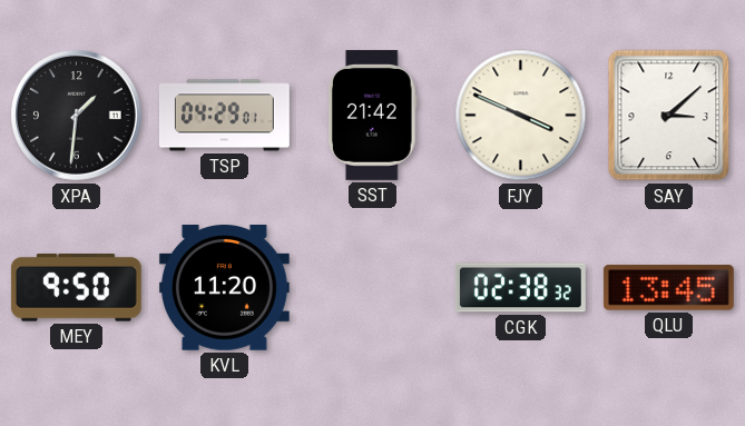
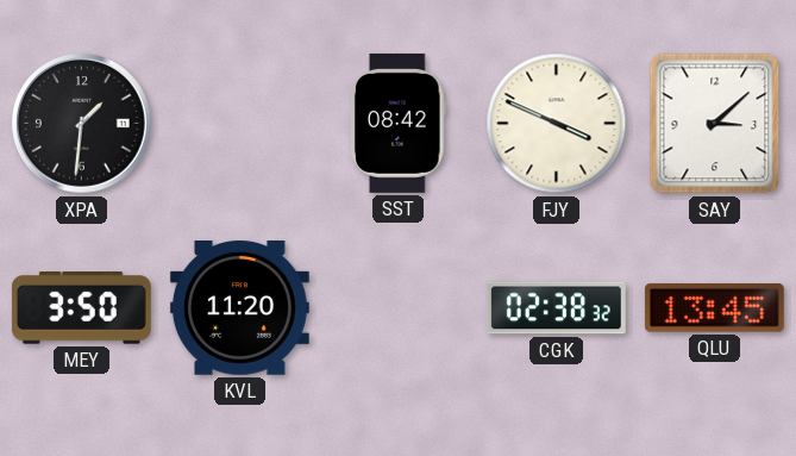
TSP: 04:29 -> none
SST: 21:42 -> 08:42
MEY: 9:50 -> 3:50
